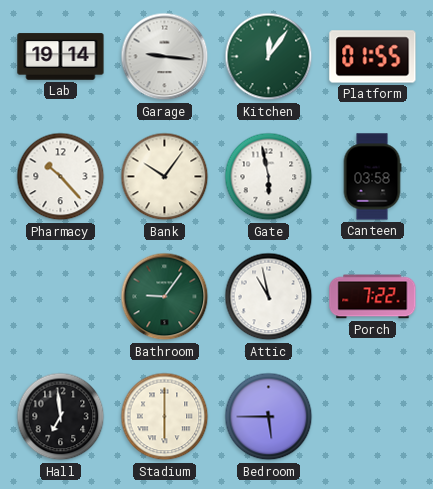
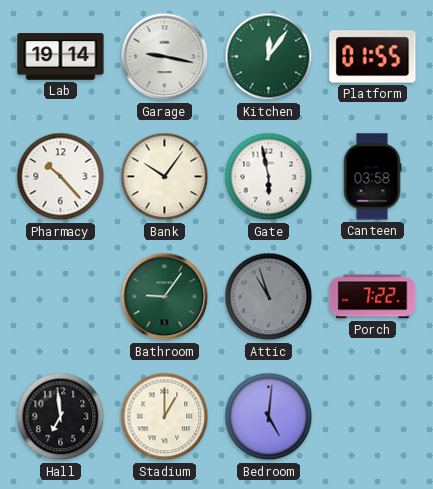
Garage: 9:16 -> 9:17
Attic: 10:58 -> 10:57
Attic dial: white -> grey
Stadium: 6:00 -> 1:00
Bedroom: 5:45 -> 5:01
